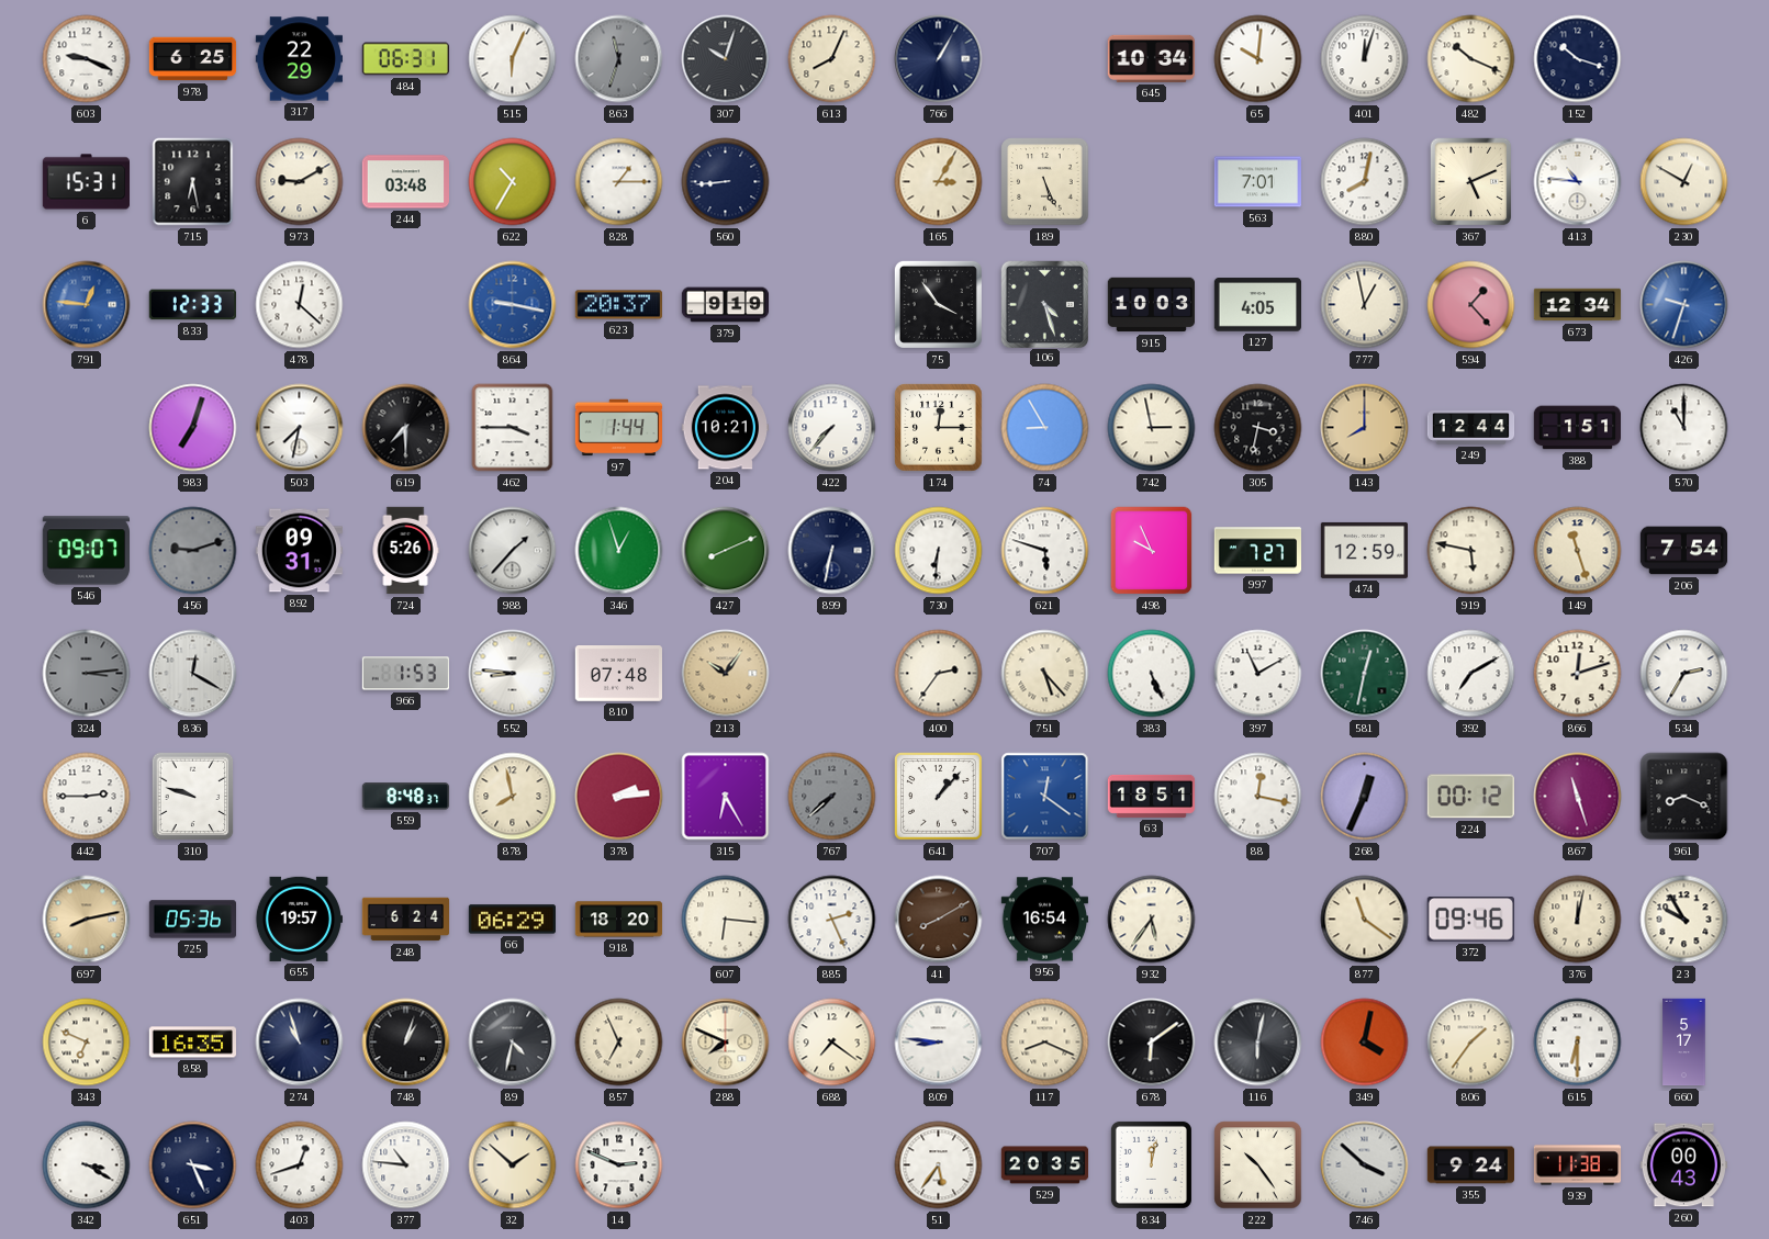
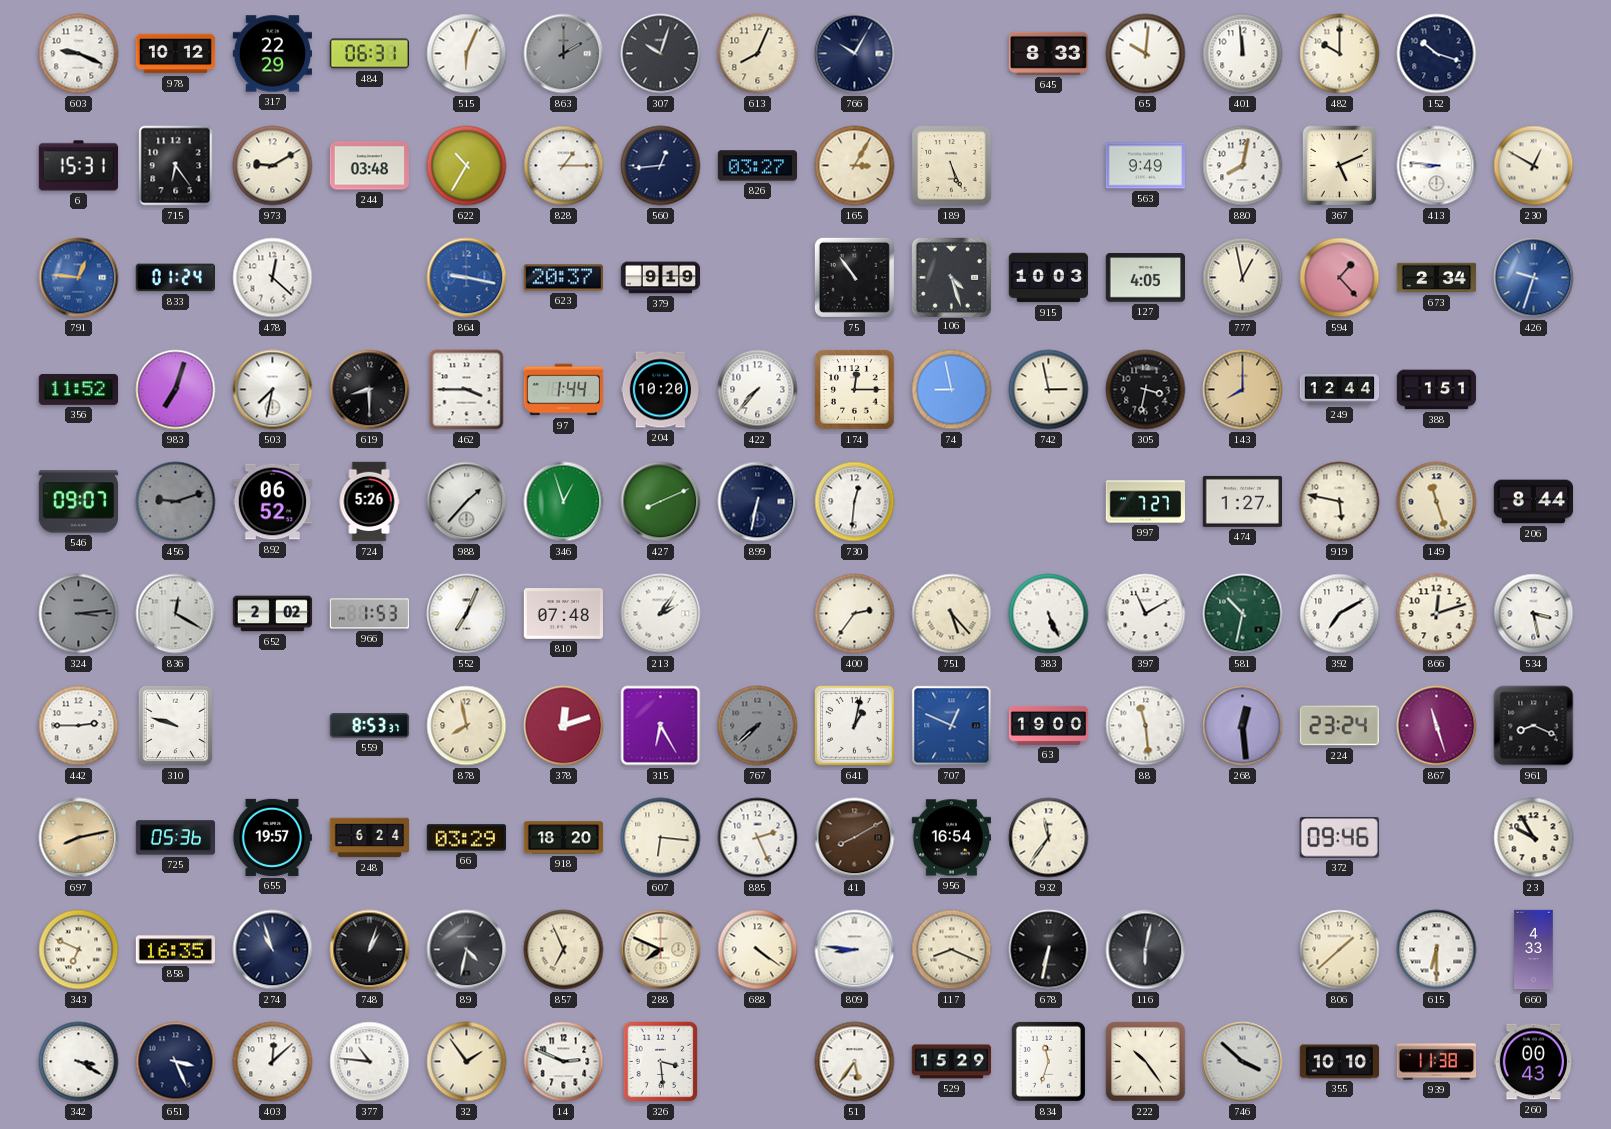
978: 6:25 -> 10:12
863: 11:33 -> 2:00
766: 1:05 -> 10:05
645: 10:34 -> 8:33
401: 12:03 -> 11:59
482: 10:19 -> 10:00
715: 6:28 -> 6:24
560: 8:44 -> 12:44
826: none -> 03:27
563: 7:01 -> 9:49
413: 10:46 -> 8:46
833: 12:33 -> 01:24
75: 3:54 -> 10:54
673: 12:34 -> 2:34
356: none -> 11:52
619: 7:30 -> 8:30
204: 10:21 -> 10:20
74: 8:55 -> 8:58
570: 11:00 -> none
892: 09:31 -> 06:52
730: 6:31 -> 12:31
621: 5:48 -> none
498: 9:56 -> none
474: 12:59 -> 1:27
206: 7:54 -> 8:44
652: none -> 2:02
552: 8:46 -> 7:04
213: 10:06 -> 2:06
213 dial: champagne -> white
581: 12:32 -> 10:32
534: 2:35 -> 3:28
559: 8:48 -> 8:53
378: 2:14 -> 12:12
641: 1:07 -> 1:02
707: 12:21 -> 12:49
63: 18:51 -> 19:00
88: 12:17 -> 11:29
268: 12:34 -> 12:29
224: 00:12 -> 23:24
66: 06:29 -> 03:29
932: 5:36 -> 11:36
877: 11:21 -> none
376: 12:02 -> none
688: 7:21 -> 4:21
678: 6:09 -> 6:32
349: 4:02 -> none
806: 1:36 -> 1:38
660: 5:17 -> 4:33
403: 12:42 -> 12:08
32: 1:52 -> 1:54
326: none -> 3:29
529: 20:35 -> 15:29
834: 12:02 -> 11:33
355: 9:24 -> 10:10
